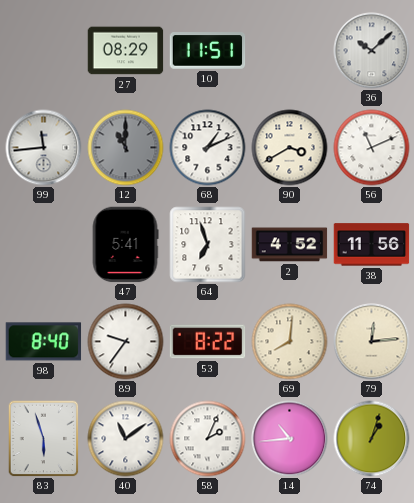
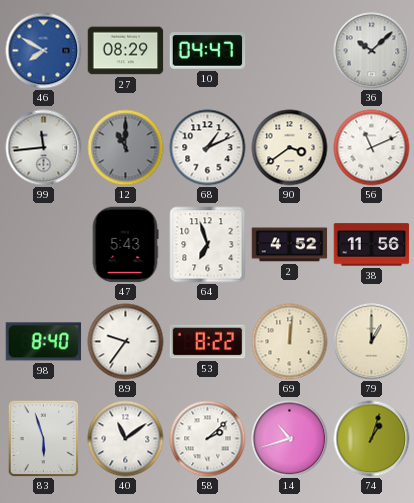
46: none -> 7:50
10: 11:51 -> 04:47
90: 3:40 -> 3:39
47: 5:41 -> 5:43
69: 8:01 -> 12:01
79: 12:14 -> 1:00
58: 2:04 -> 2:08
14: 10:44 -> 10:42
